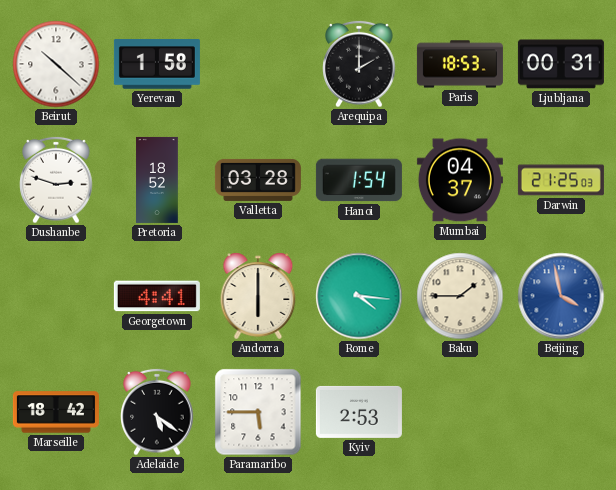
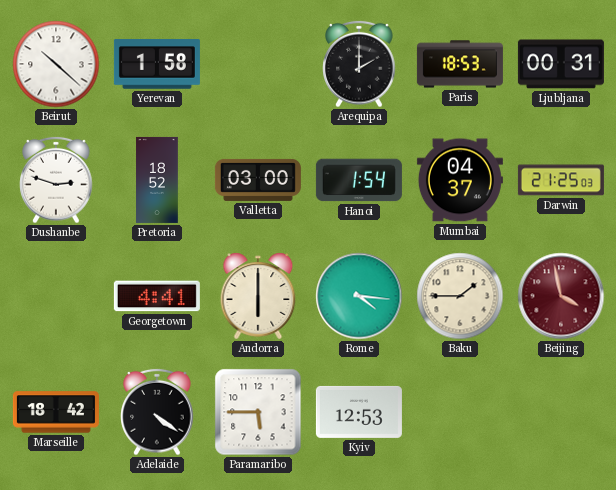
Valletta: 03:28 -> 03:00
Beijing dial: blue -> burgundy
Adelaide: 5:21 -> 4:21
Kyiv: 2:53 -> 12:53
